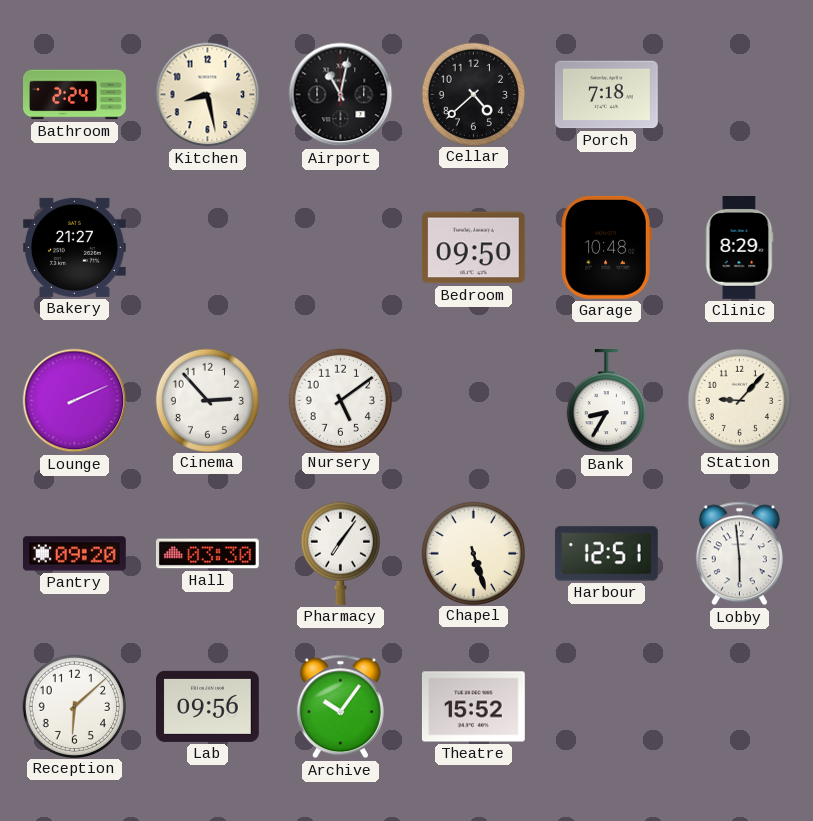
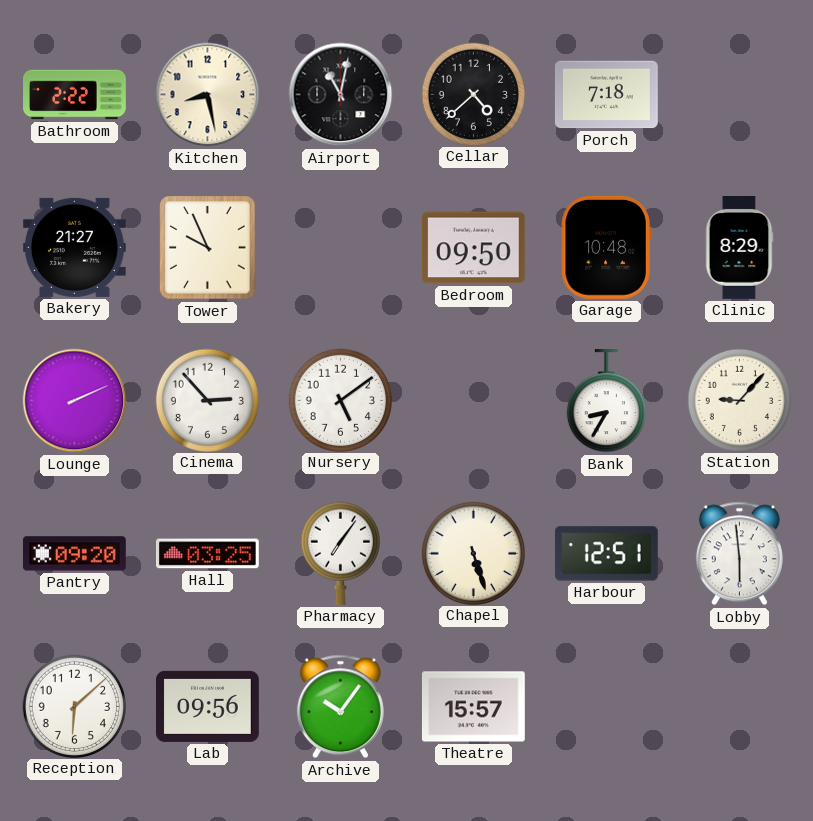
Bathroom: 2:24 -> 2:22
Tower: none -> 9:56
Hall: 03:30 -> 03:25
Theatre: 15:52 -> 15:57
